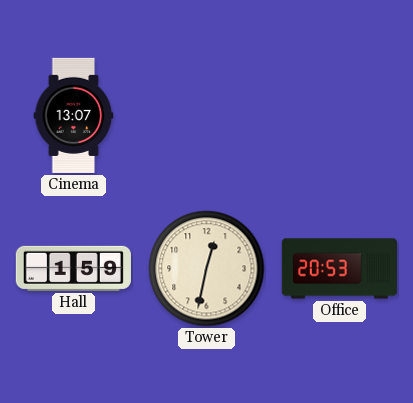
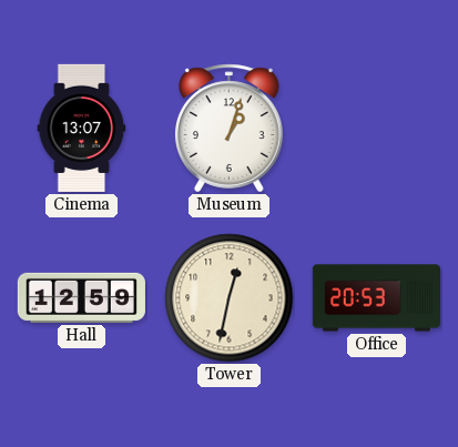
Museum: none -> 1:03
Hall: 1:59 -> 12:59
